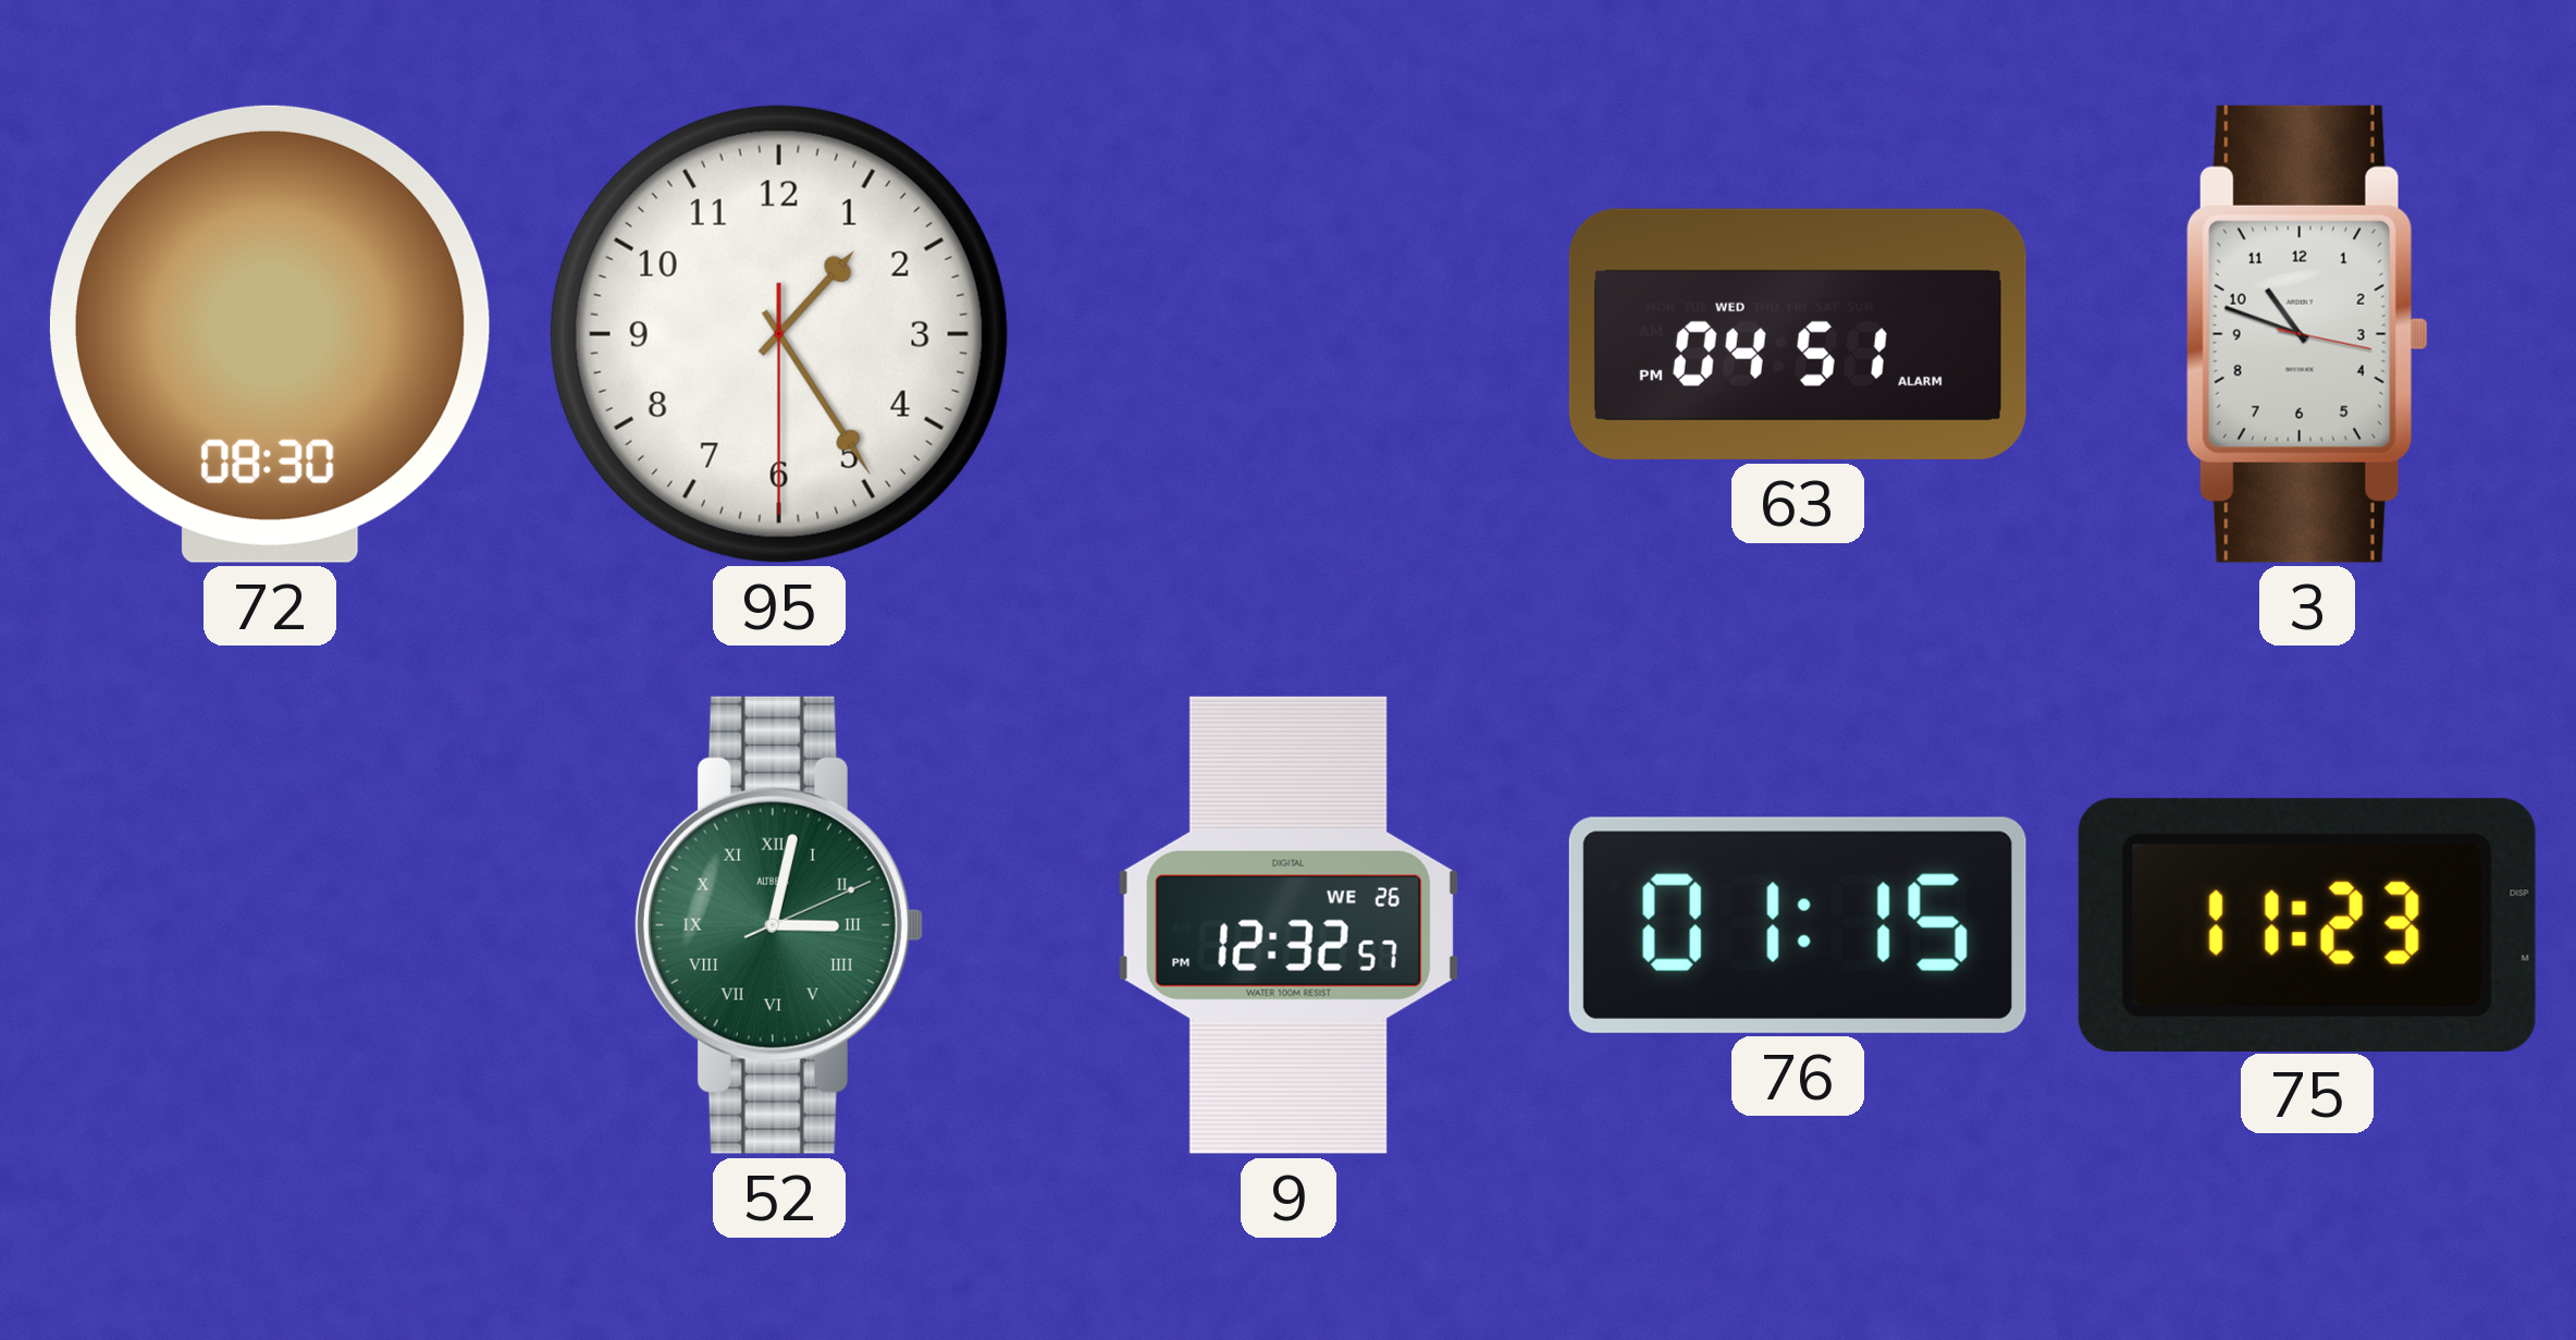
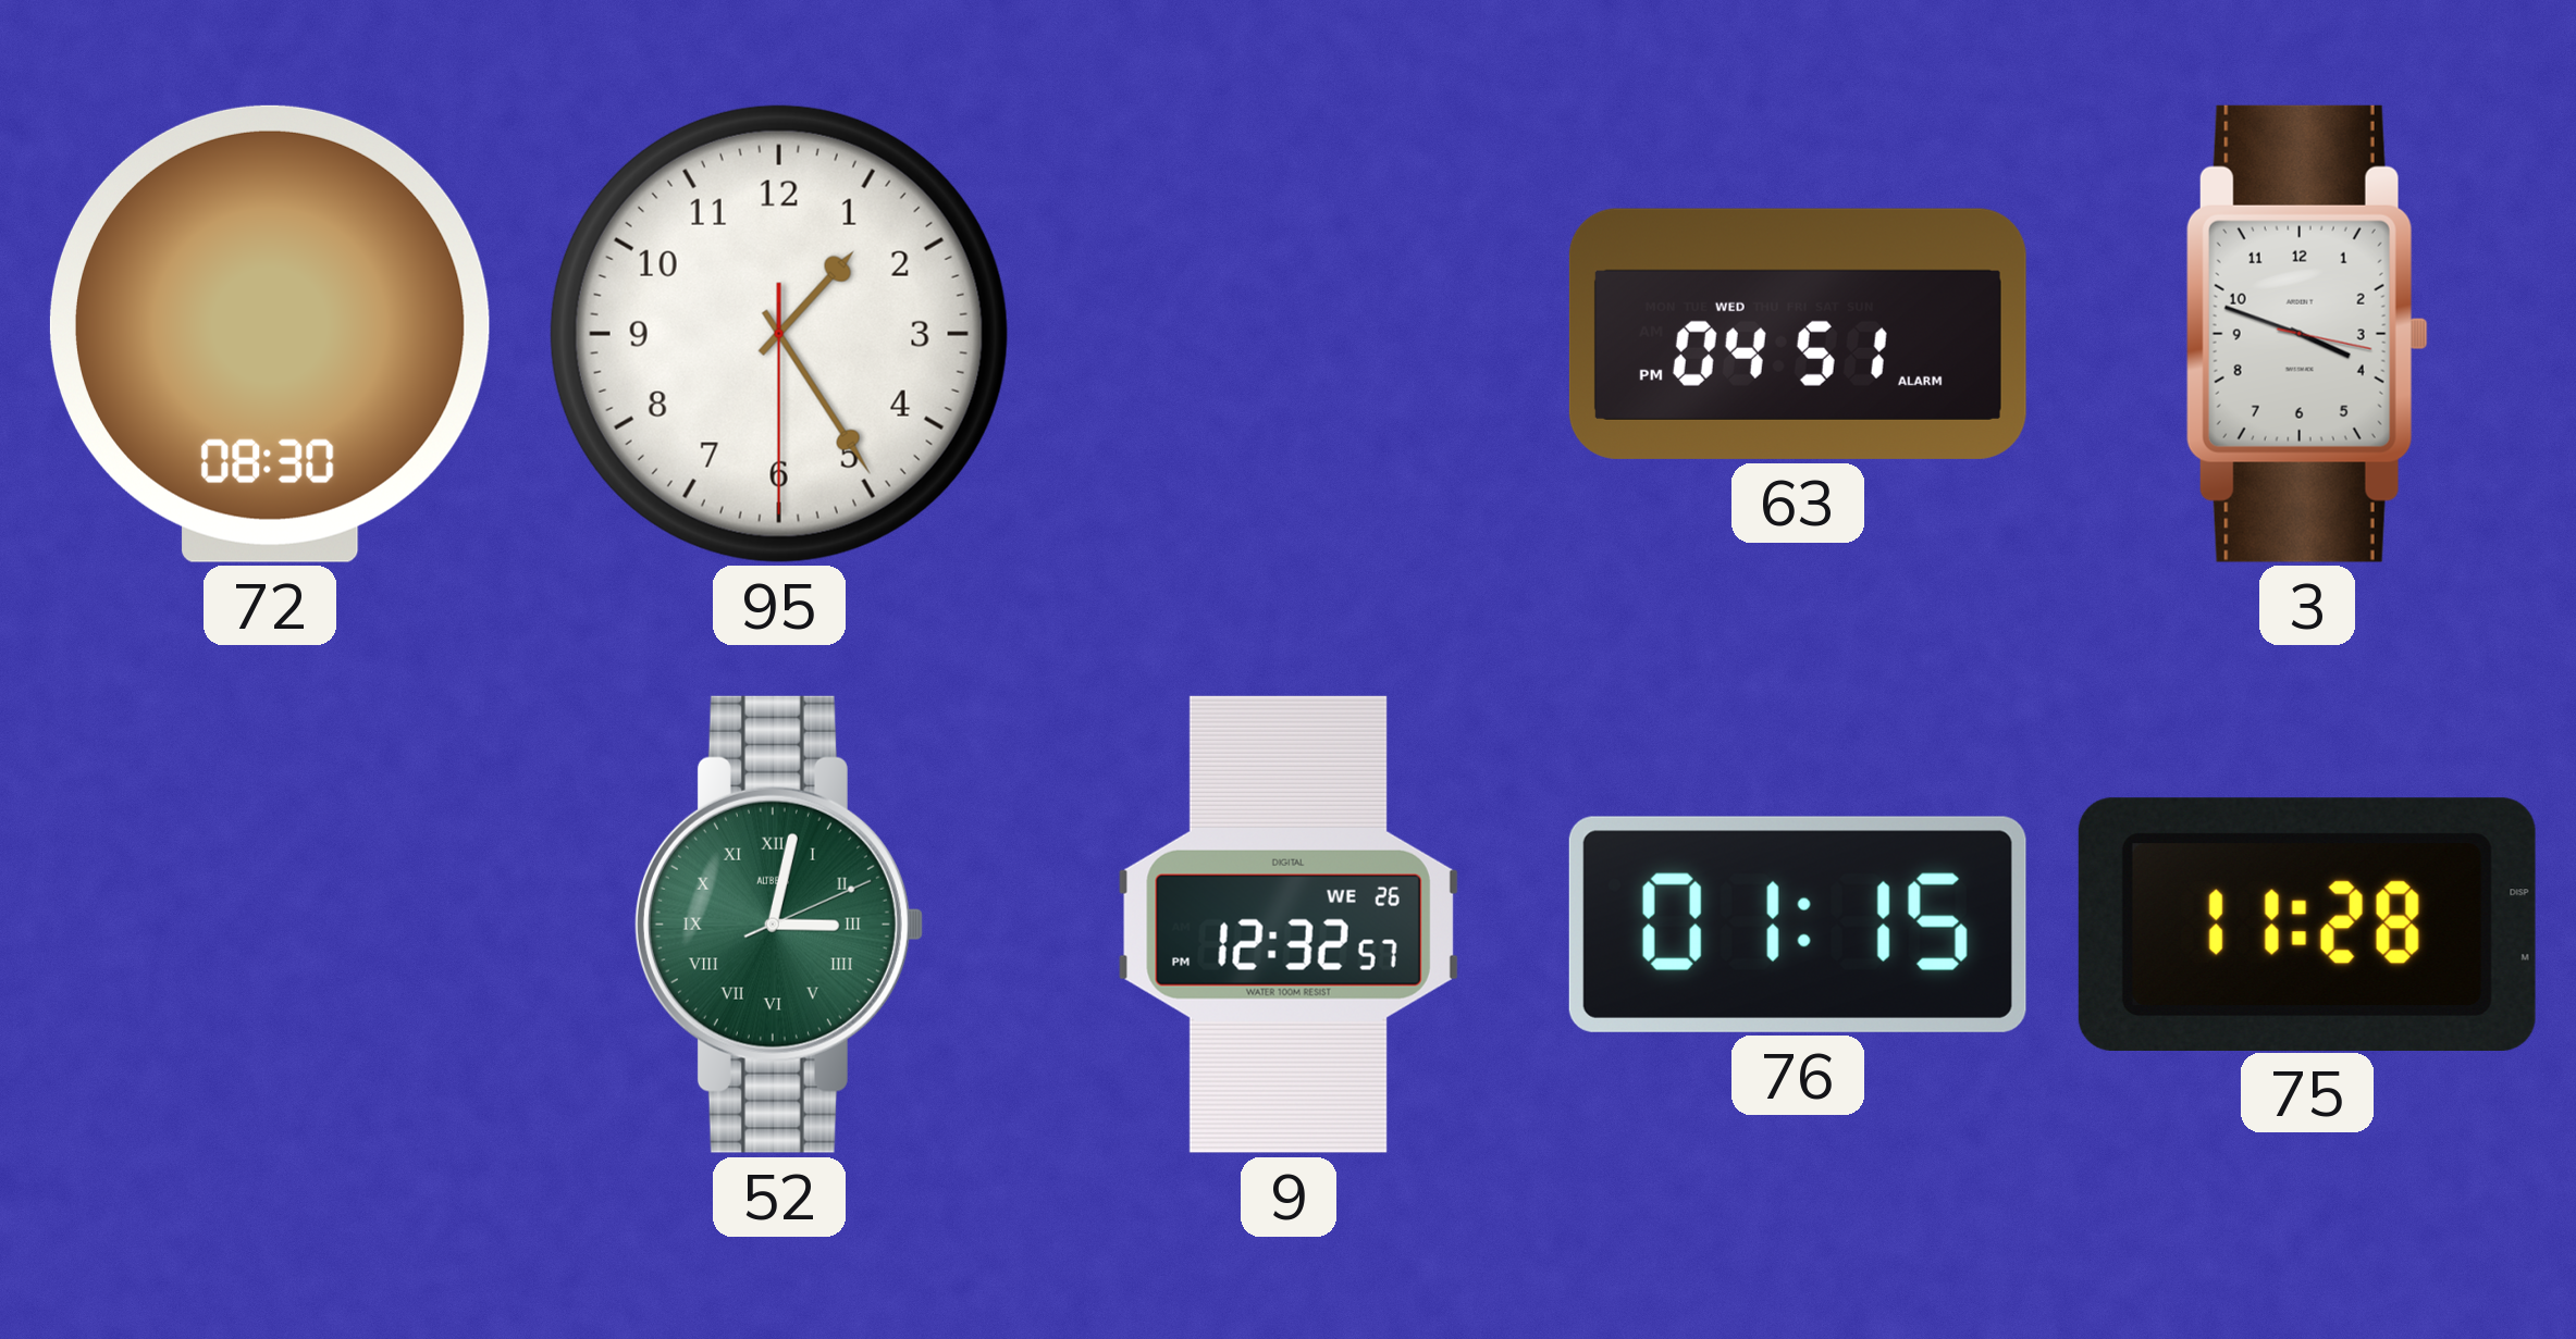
3: 10:48 -> 3:48
75: 11:23 -> 11:28
